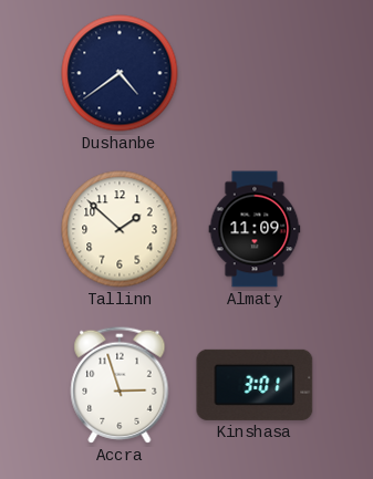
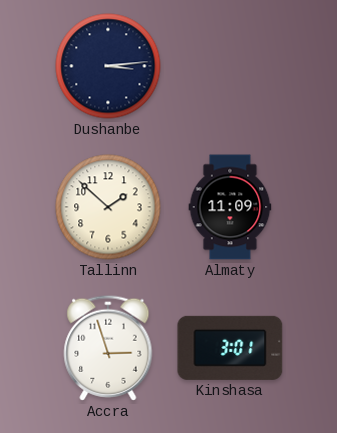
Dushanbe: 4:39 -> 3:14
